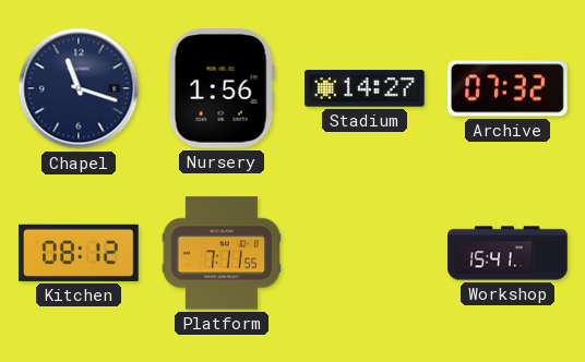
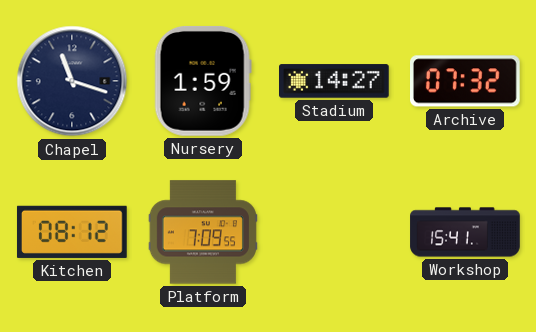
Nursery: 1:56 -> 1:59
Platform: 7:11 -> 7:09
